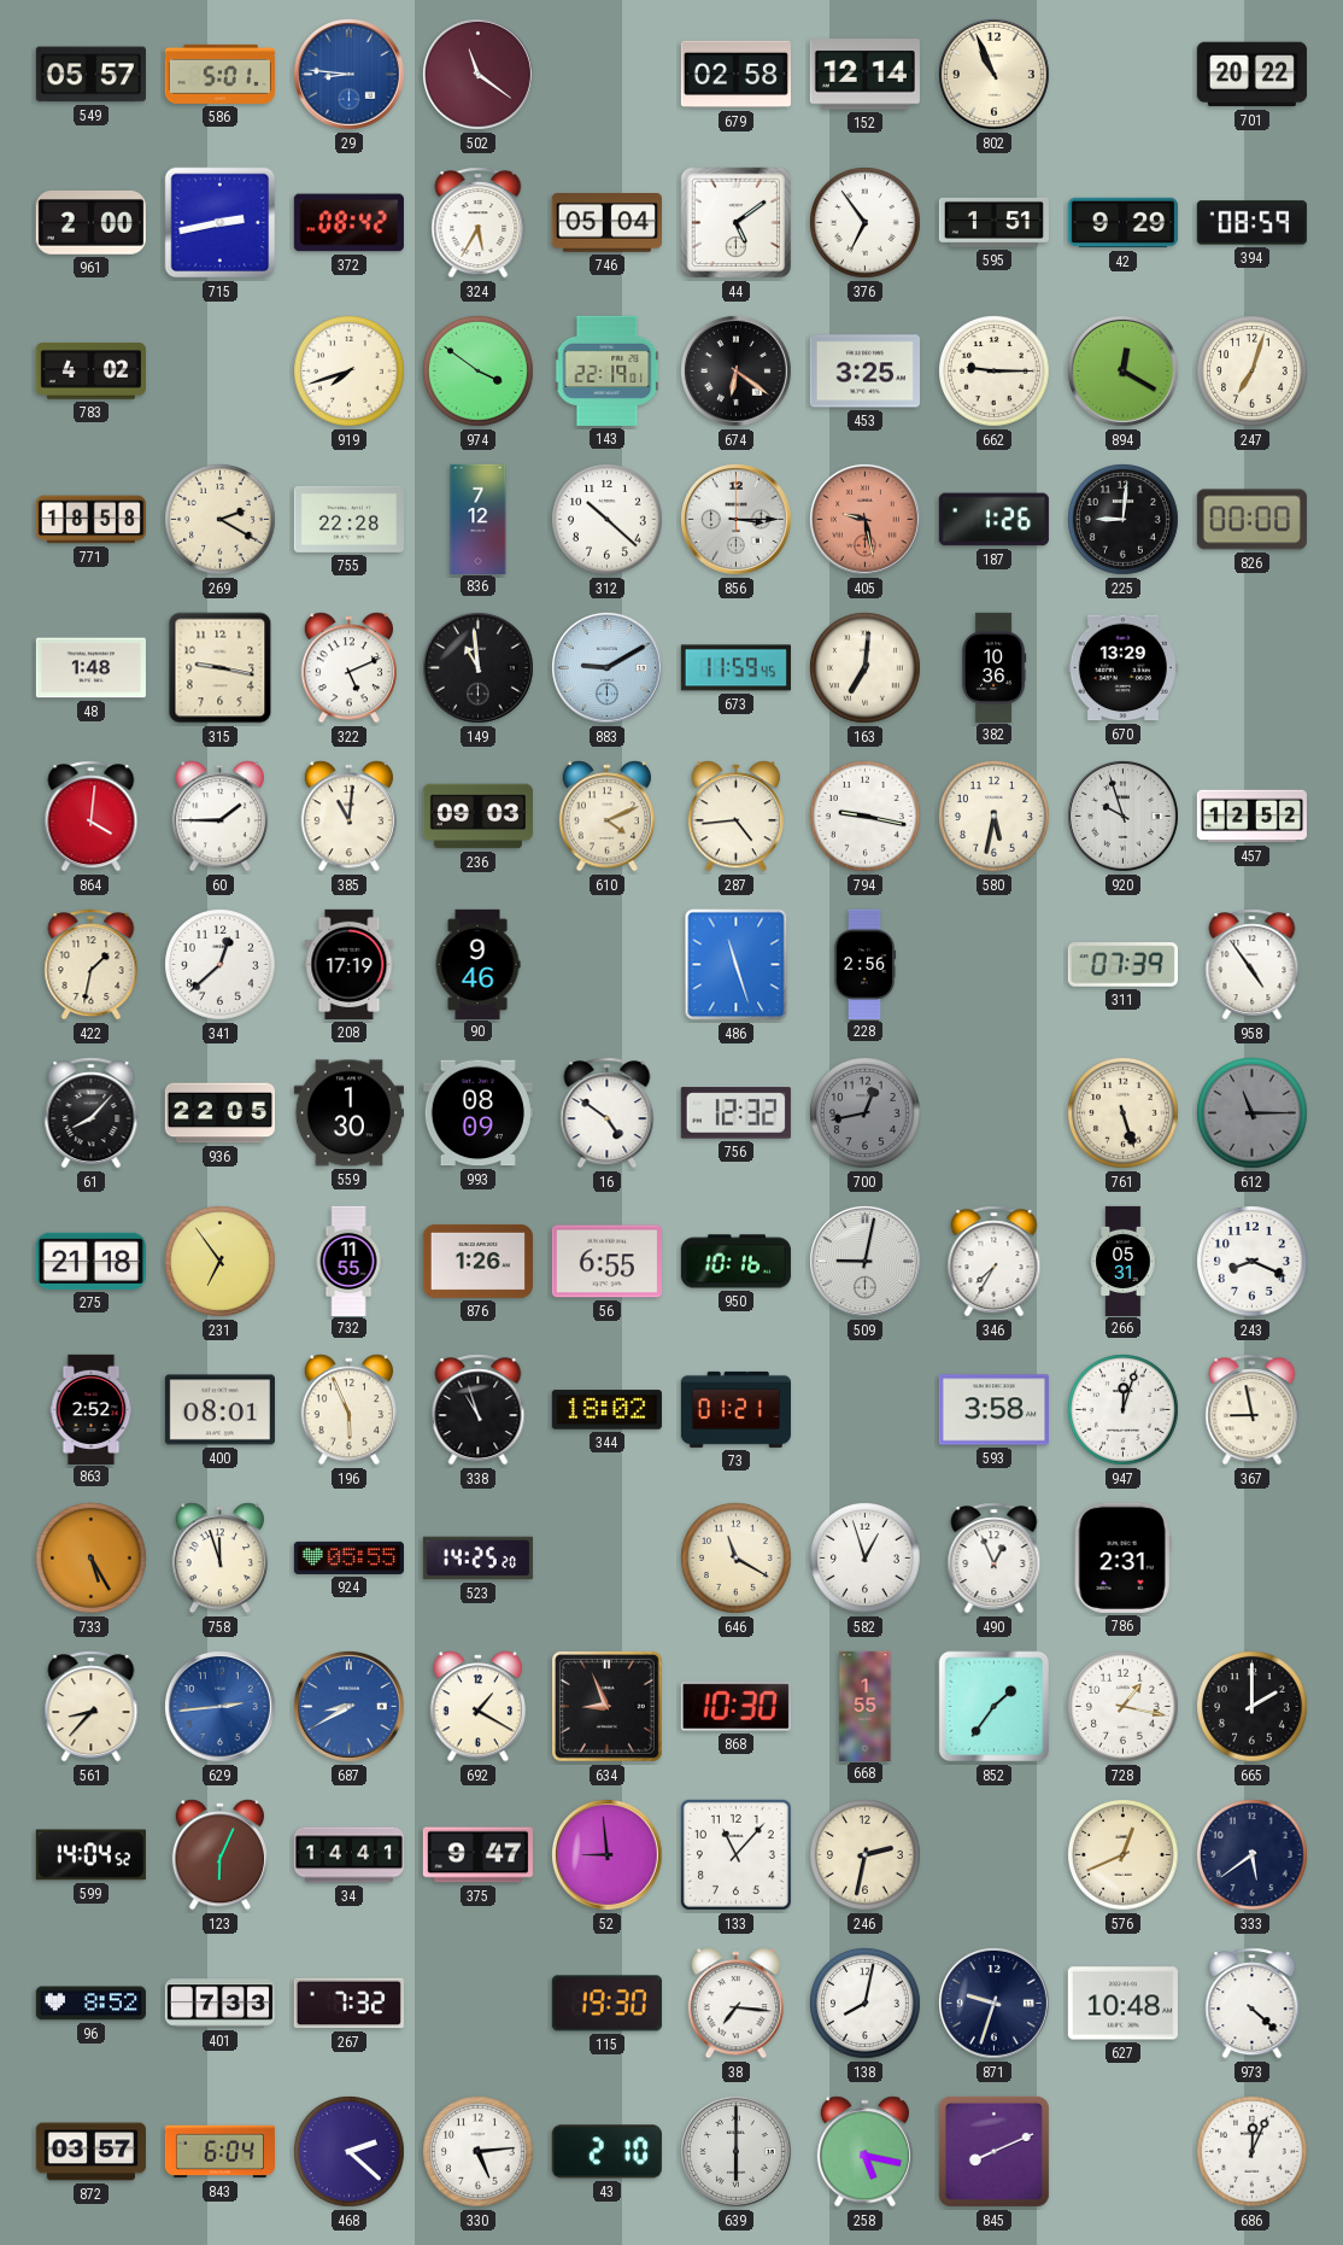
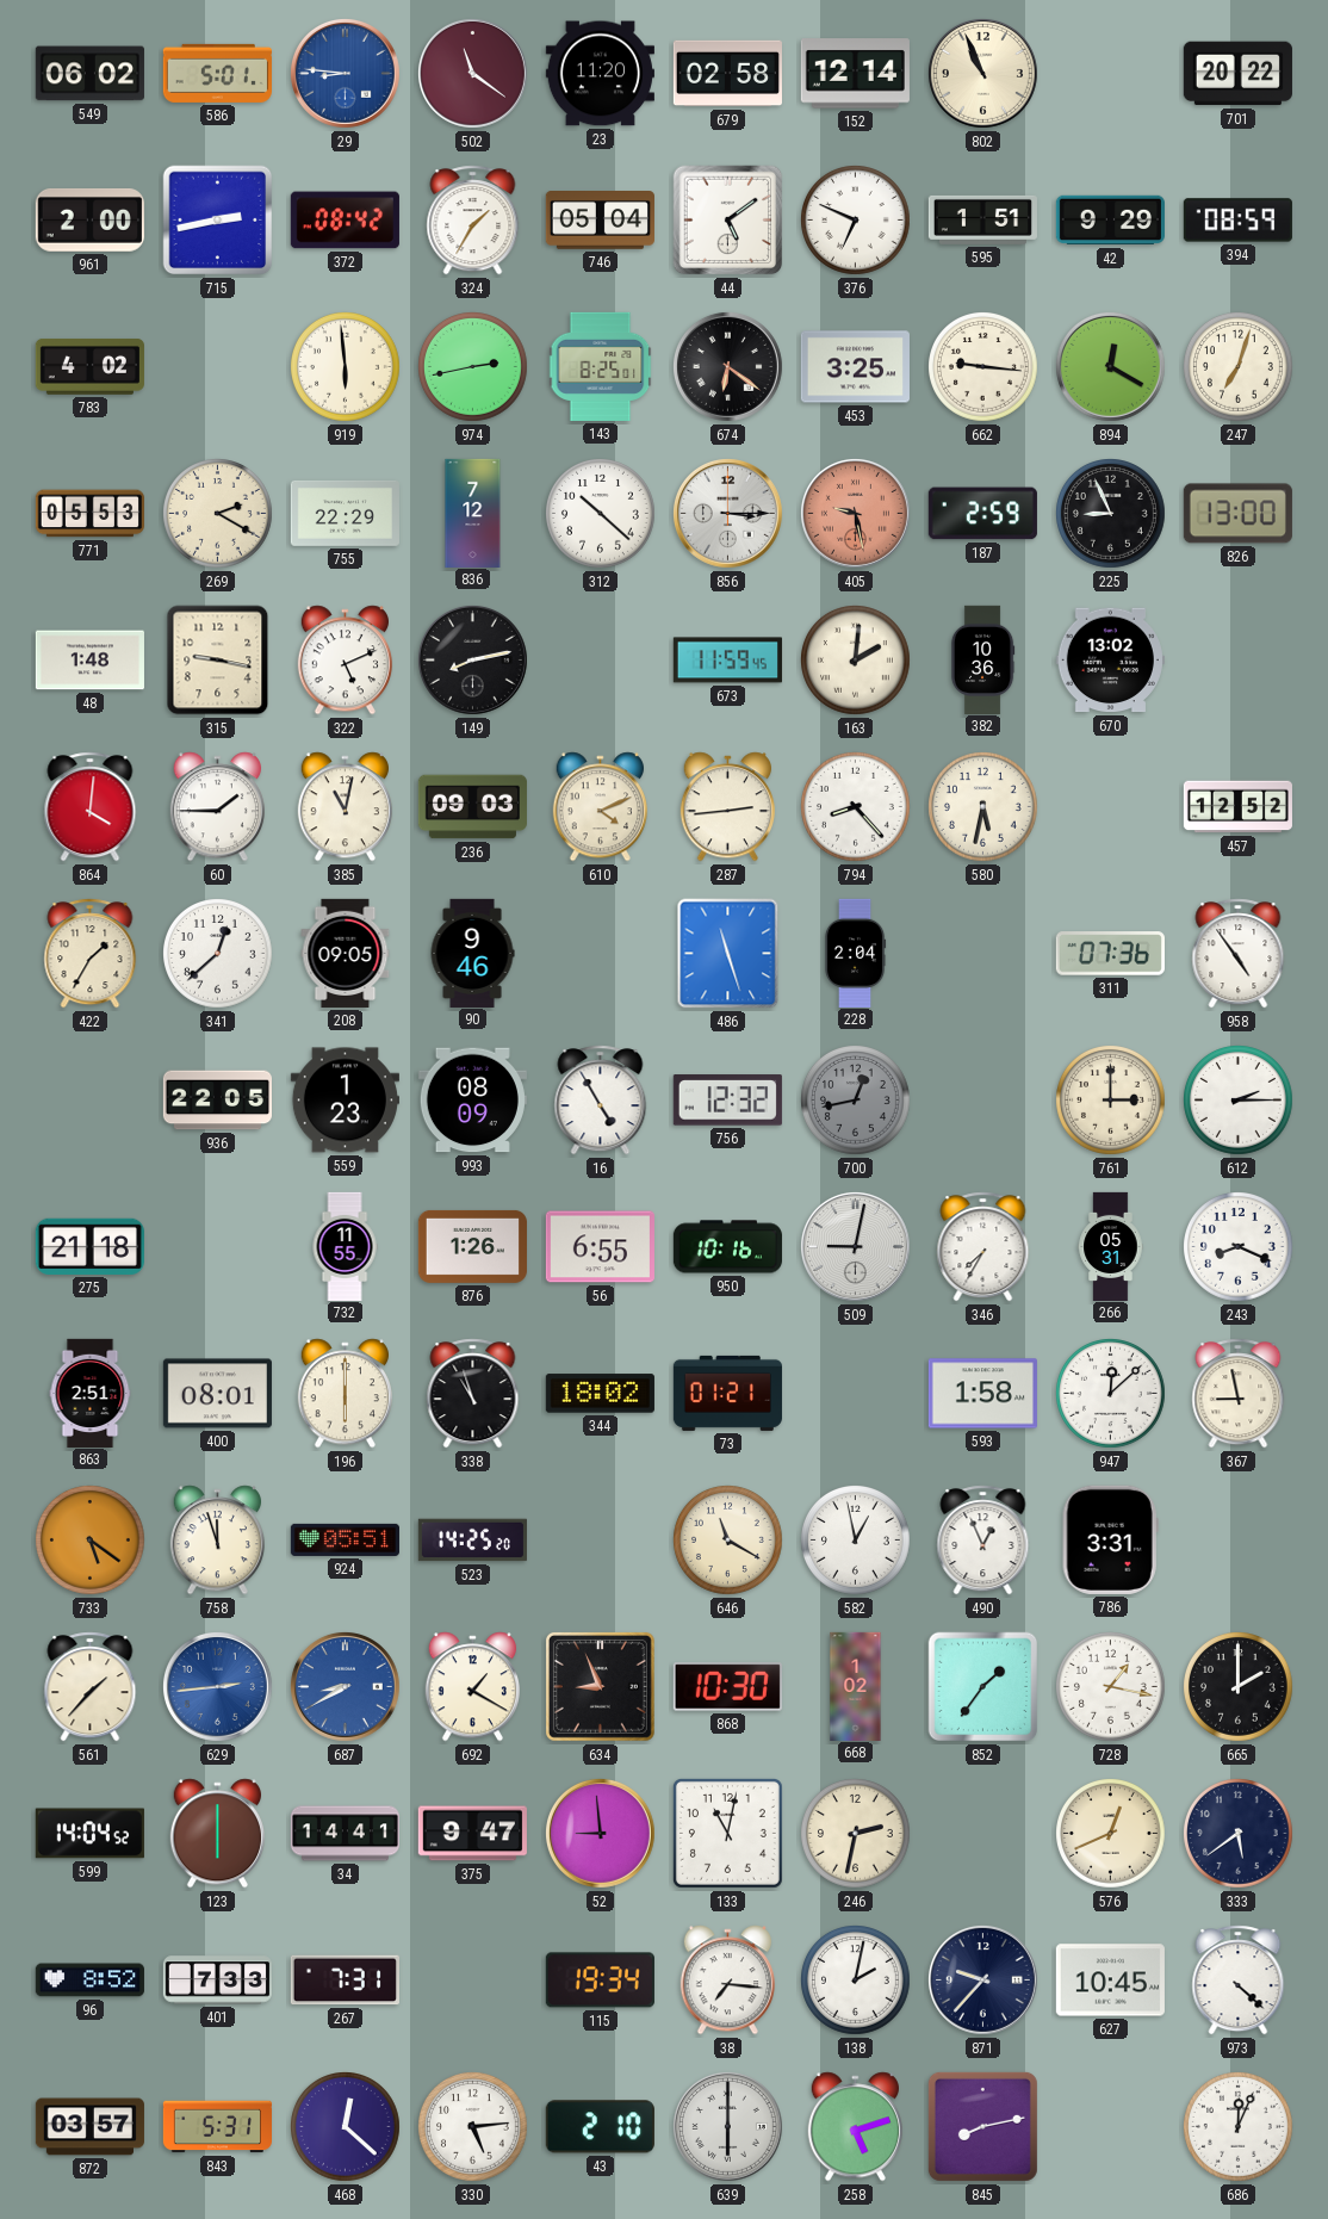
549: 05:57 -> 06:02
23: none -> 11:20
324: 5:35 -> 1:35
376: 6:54 -> 6:49
919: 7:42 -> 5:59
974: 3:51 -> 2:43
143: 22:19 -> 8:25
662: 9:15 -> 9:16
771: 18:58 -> 05:53
755: 22:28 -> 22:29
187: 1:26 -> 2:59
225: 9:01 -> 8:56
826: 00:00 -> 13:00
149: 10:59 -> 8:13
883: 9:10 -> none
163: 7:01 -> 2:01
670: 13:29 -> 13:02
385: 11:01 -> 11:02
287: 4:44 -> 2:44
794: 9:17 -> 8:23
920: 9:57 -> none
422: 1:32 -> 1:35
208: 17:19 -> 09:05
228: 2:56 -> 2:04
311: 07:39 -> 07:36
61: 8:07 -> none
559: 1:30 -> 1:23
16: 4:51 -> 4:55
761: 5:27 -> 3:00
612: 11:15 -> 2:15
612 dial: grey -> white
231: 6:54 -> none
863: 2:52 -> 2:51
196: 5:56 -> 6:00
593: 3:58 -> 1:58
947: 12:03 -> 12:08
733: 5:25 -> 5:21
924: 05:55 -> 05:51
582: 12:57 -> 12:58
786: 2:31 -> 3:31
561: 8:37 -> 1:37
668: 1:55 -> 1:02
123: 6:04 -> 6:00
133: 11:07 -> 11:02
267: 7:32 -> 7:31
115: 19:30 -> 19:34
138: 8:02 -> 2:02
871: 9:33 -> 9:37
627: 10:48 -> 10:45
843: 6:04 -> 5:31
468: 2:22 -> 12:22
258: 5:17 -> 5:12
845: 8:11 -> 8:13
